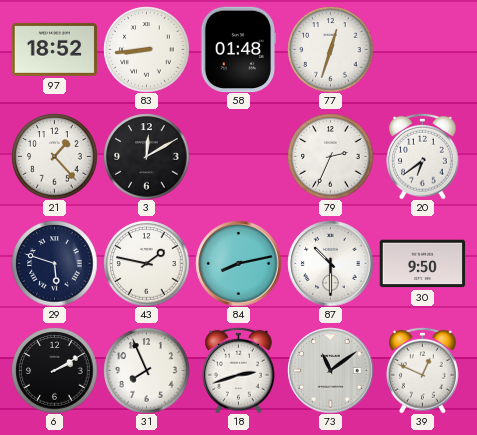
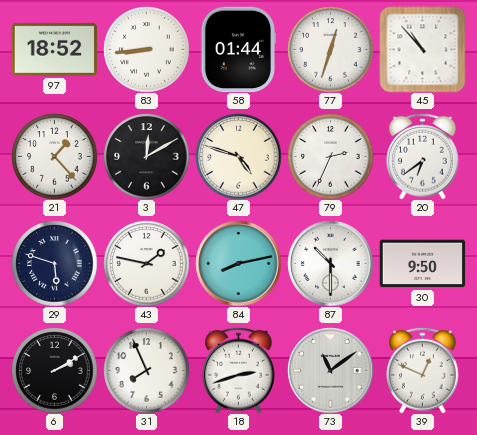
58: 01:48 -> 01:44
45: none -> 10:53
47: none -> 4:48
